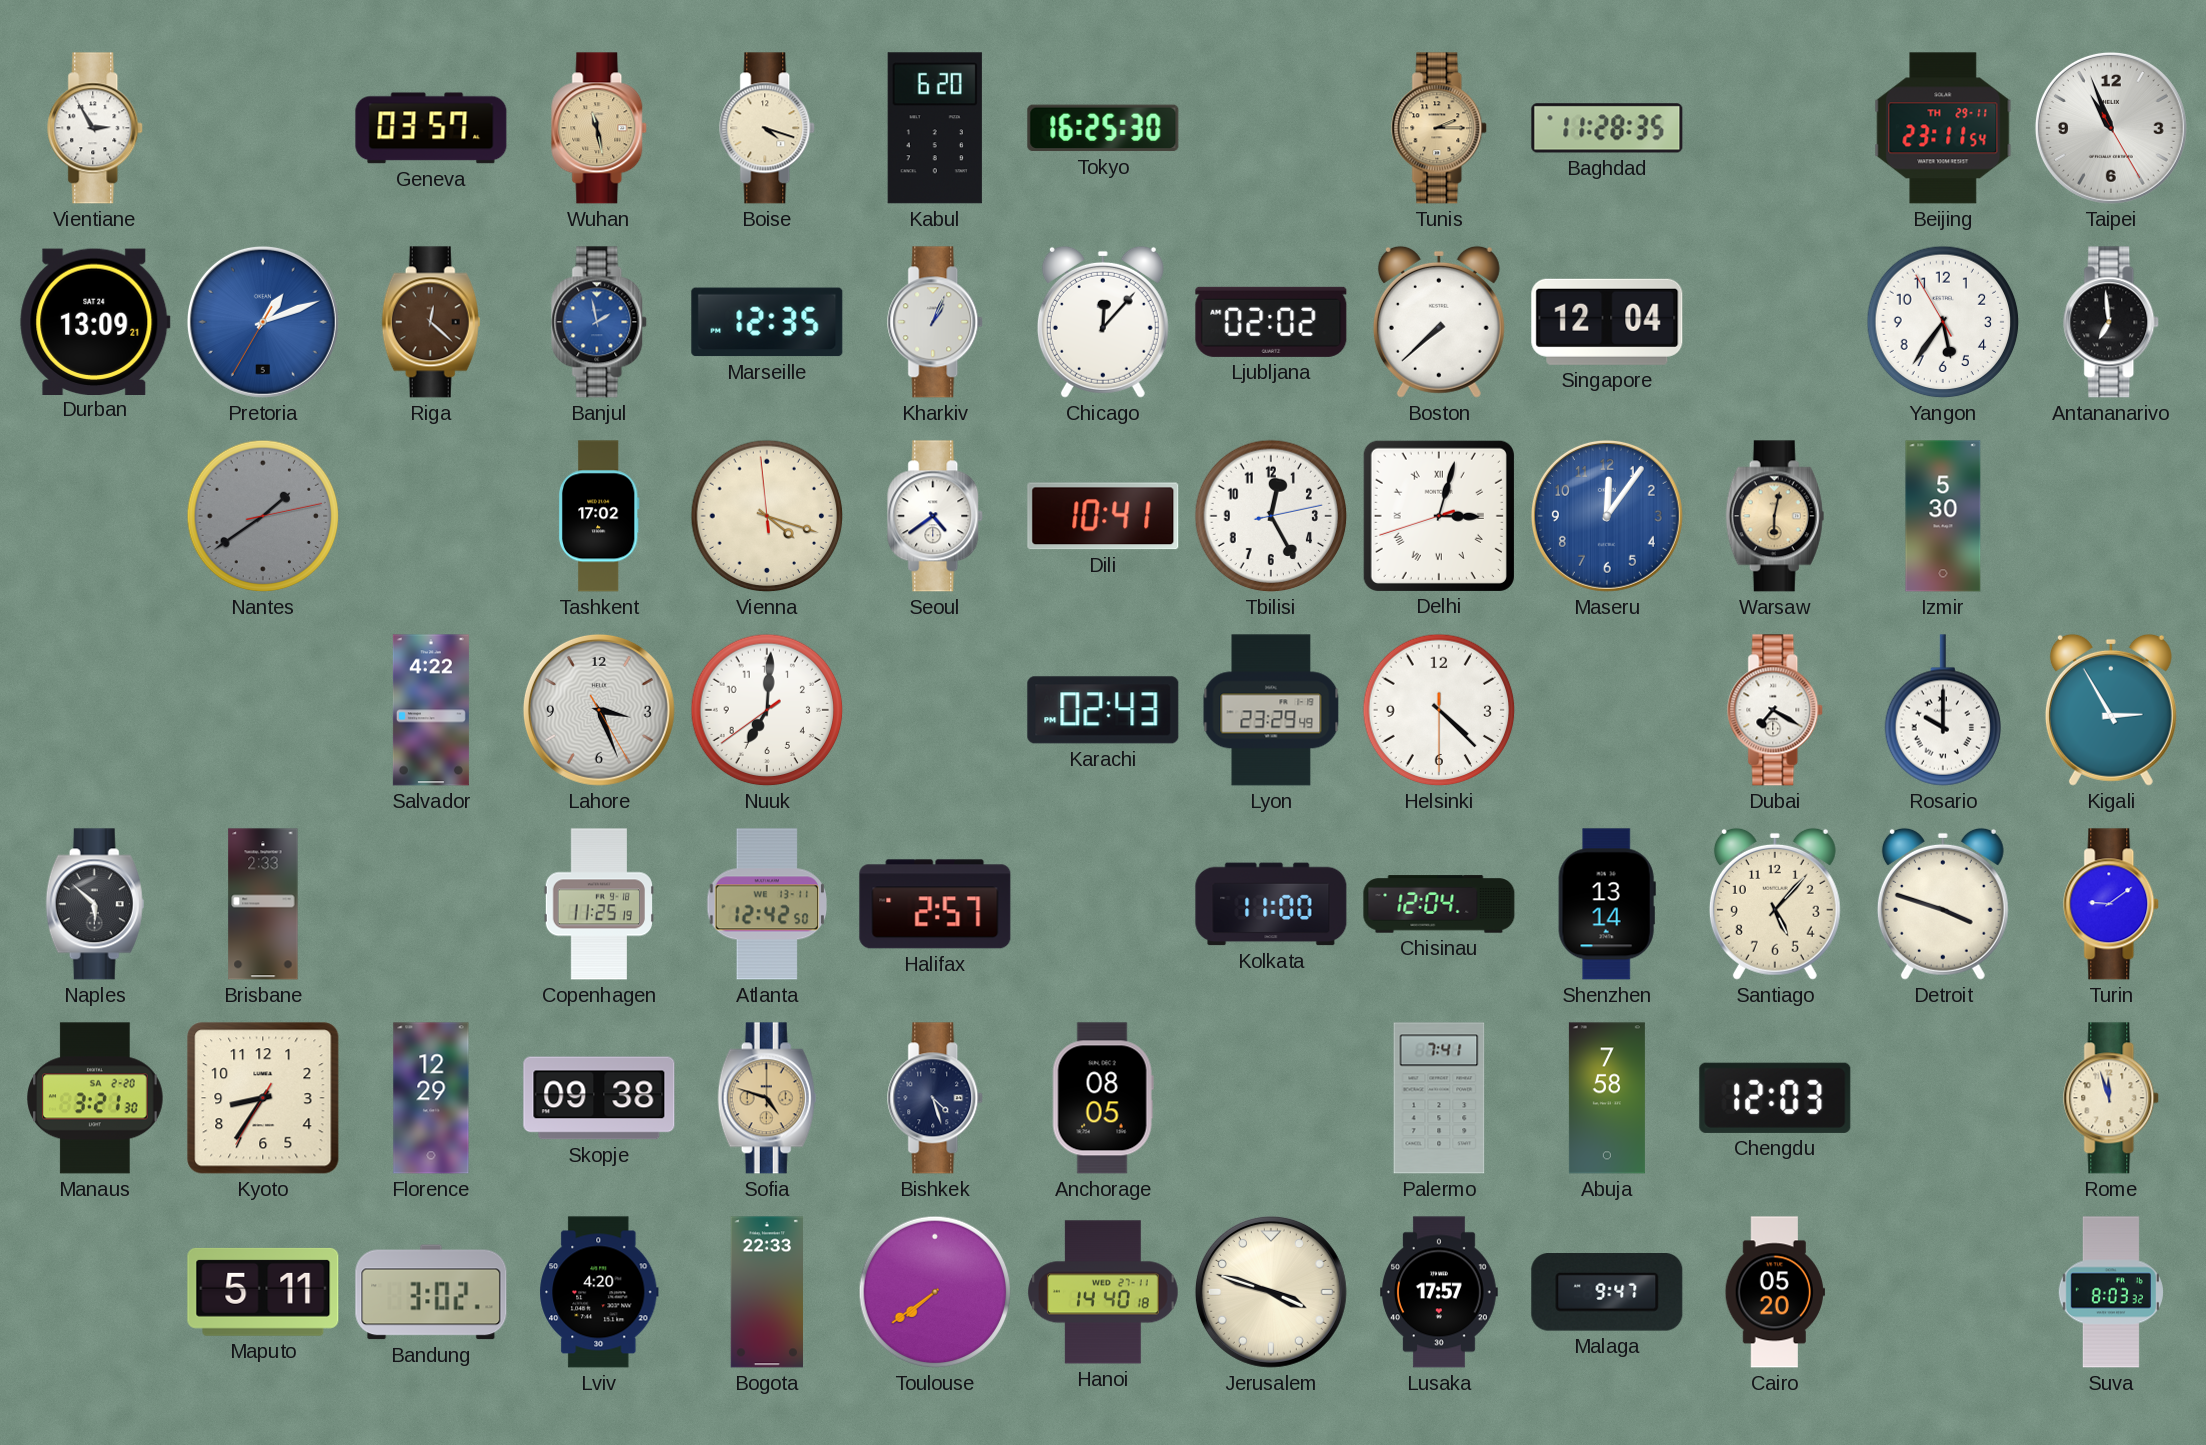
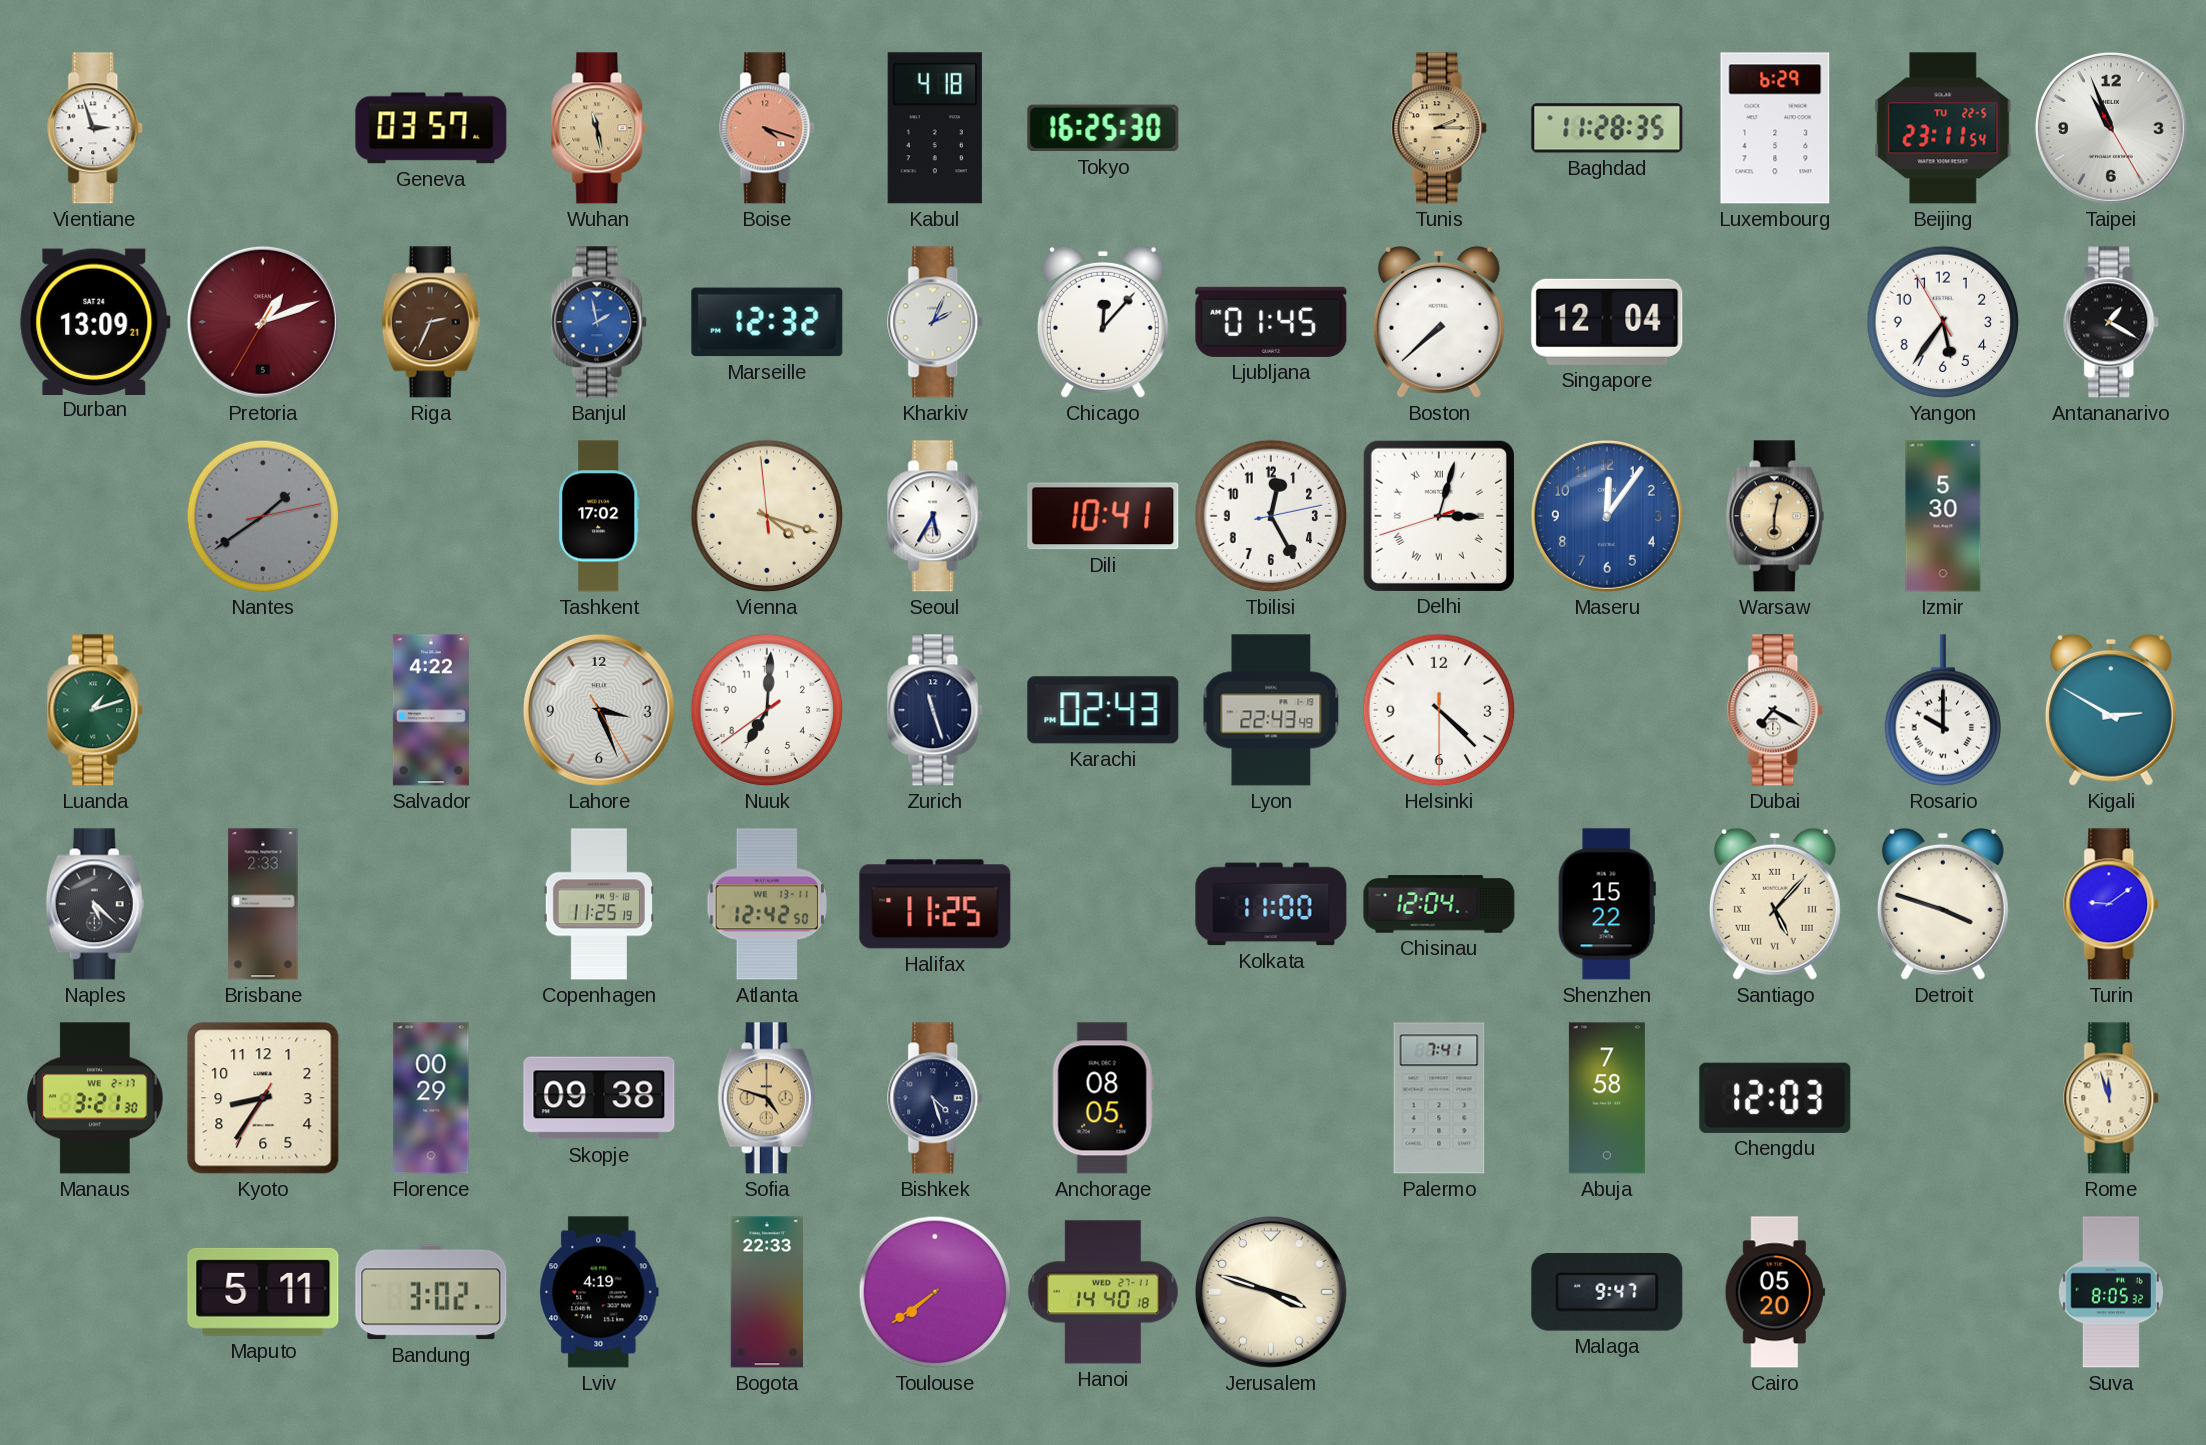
Vientiane: 2:55 -> 2:57
Boise dial: cream -> salmon
Kabul: 6:20 -> 4:18
Luxembourg: none -> 6:29
Beijing date: TH 29-11 -> TU 22-5
Pretoria dial: blue -> burgundy
Riga: 12:22 -> 2:34
Marseille: 12:35 -> 12:32
Kharkiv: 1:04 -> 2:04
Ljubljana: 02:02 -> 01:45
Antananarivo: 6:59 -> 1:20
Seoul: 4:39 -> 5:35
Luanda: none -> 1:12
Zurich: none -> 11:27
Lyon: 23:29 -> 22:43
Kigali: 2:55 -> 2:50
Naples: 5:52 -> 5:22
Halifax: 2:57 -> 11:25
Shenzhen: 13:14 -> 15:22
Santiago numerals: Arabic -> Roman
Manaus date: SA 2-20 -> WE 2-17
Florence: 12:29 -> 00:29
Lviv: 4:20 -> 4:19
Lusaka: 17:57 -> none
Suva: 8:03 -> 8:05
